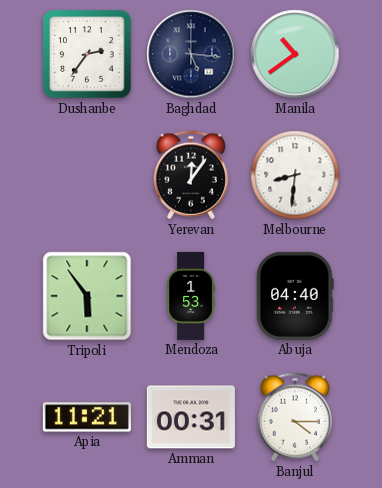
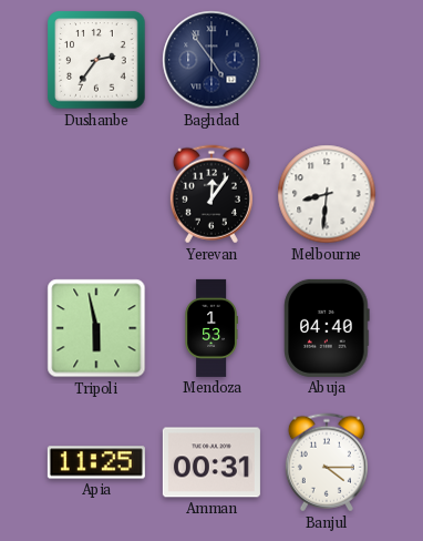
Baghdad: 5:16 -> 4:54
Manila: 10:39 -> none
Tripoli: 5:54 -> 5:58
Apia: 11:21 -> 11:25
